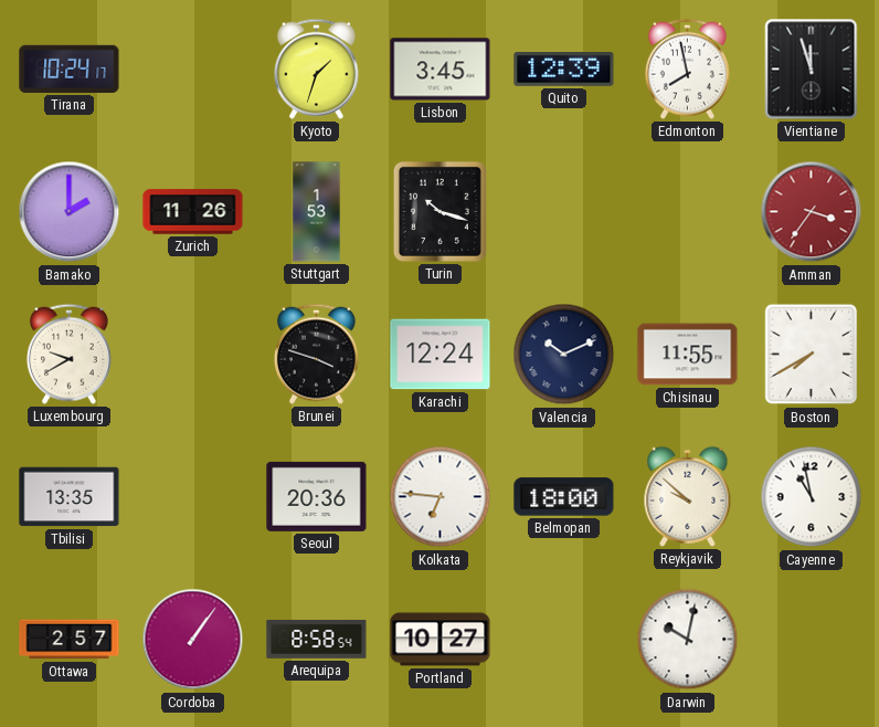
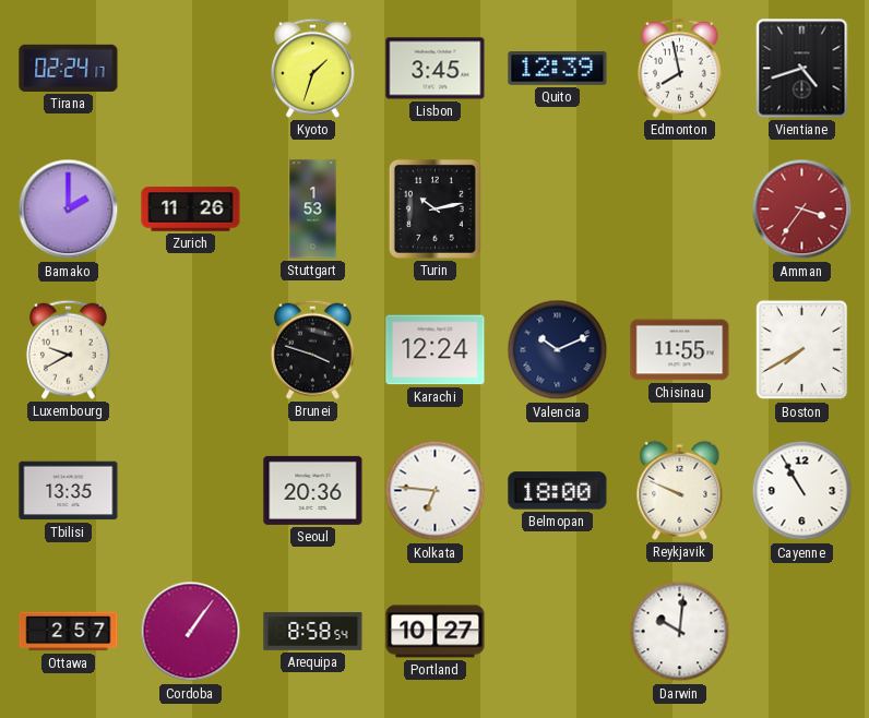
Tirana: 10:24 -> 02:24
Vientiane: 11:57 -> 4:42
Turin: 10:18 -> 10:13
Reykjavik: 9:52 -> 9:49
Cayenne: 10:58 -> 10:55
Darwin: 10:02 -> 10:01
